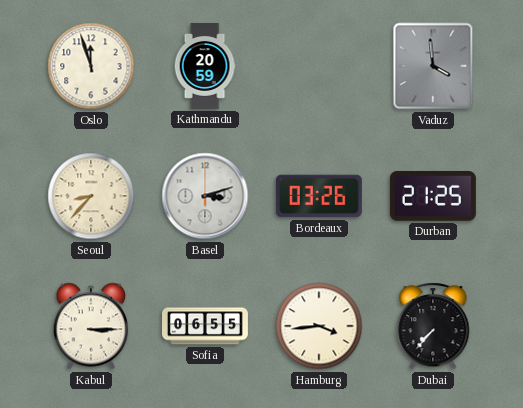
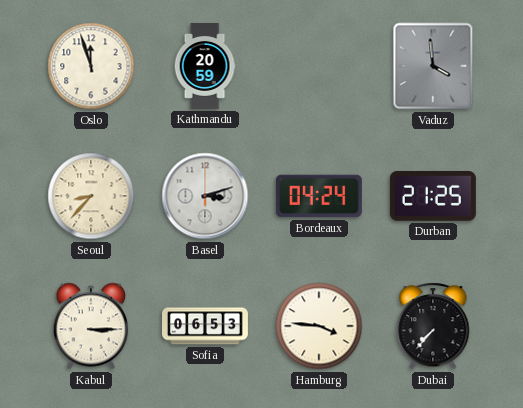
Bordeaux: 03:26 -> 04:24
Sofia: 06:55 -> 06:53
Hamburg: 3:44 -> 3:46
